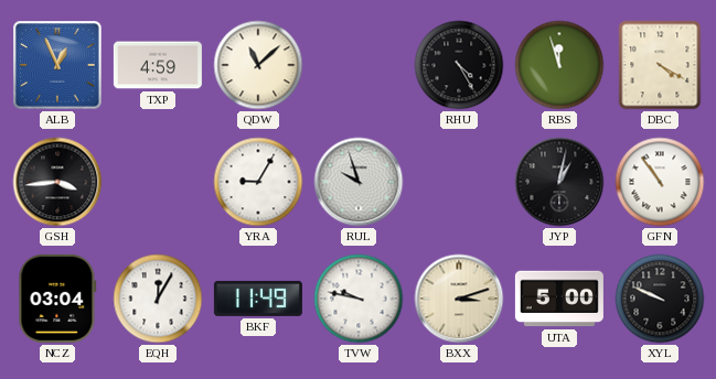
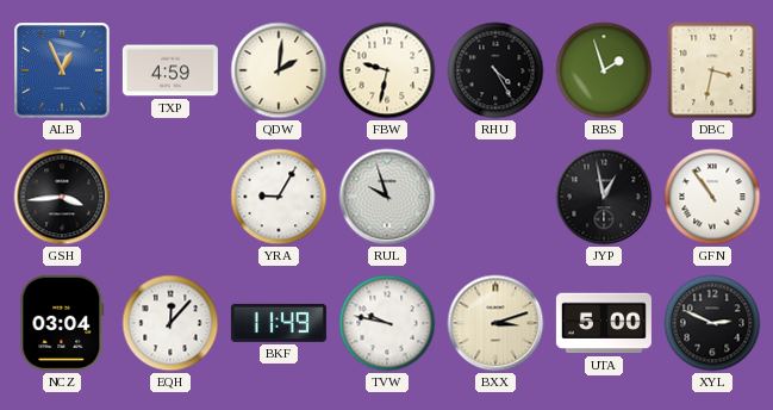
QDW: 11:08 -> 2:01
FBW: none -> 9:32
RBS: 11:57 -> 1:57
DBC: 4:20 -> 3:32
JYP: 1:02 -> 12:58
EQH: 12:05 -> 12:07
XYL: 9:49 -> 2:49
